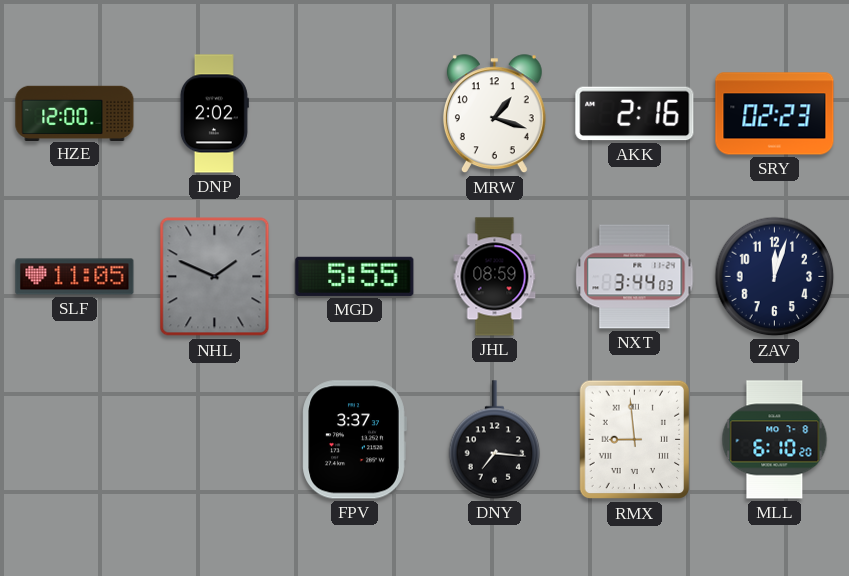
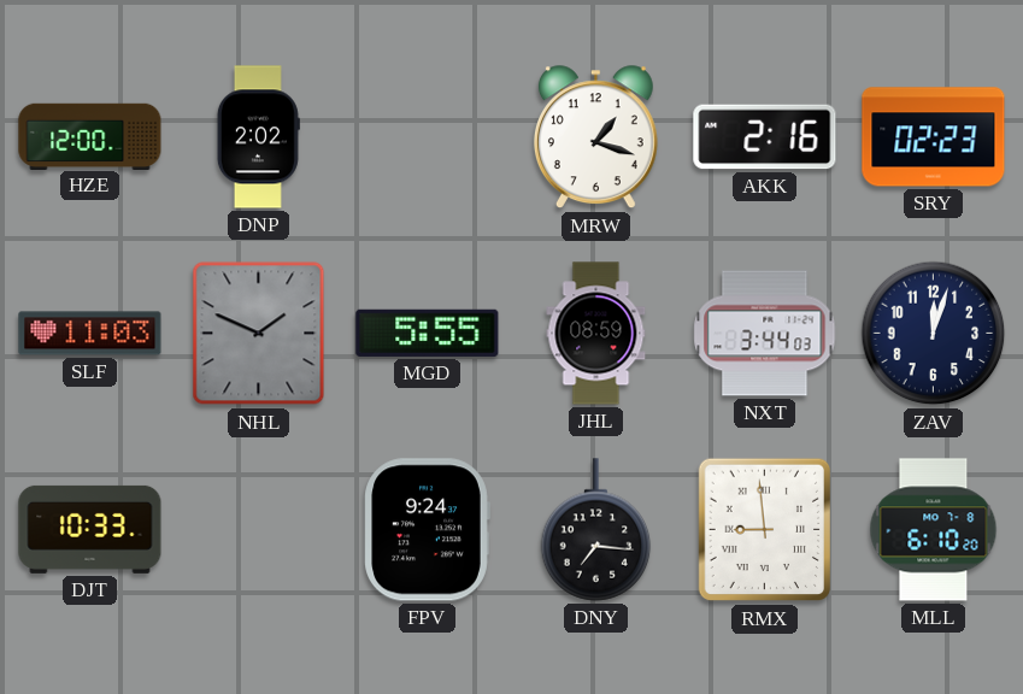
SLF: 11:05 -> 11:03
DJT: none -> 10:33
FPV: 3:37 -> 9:24
